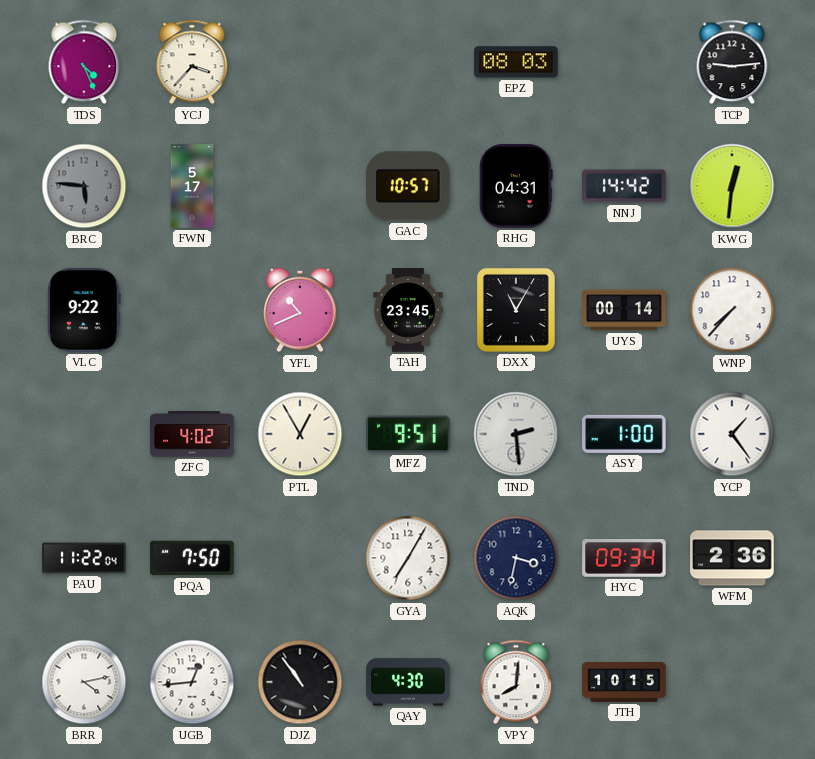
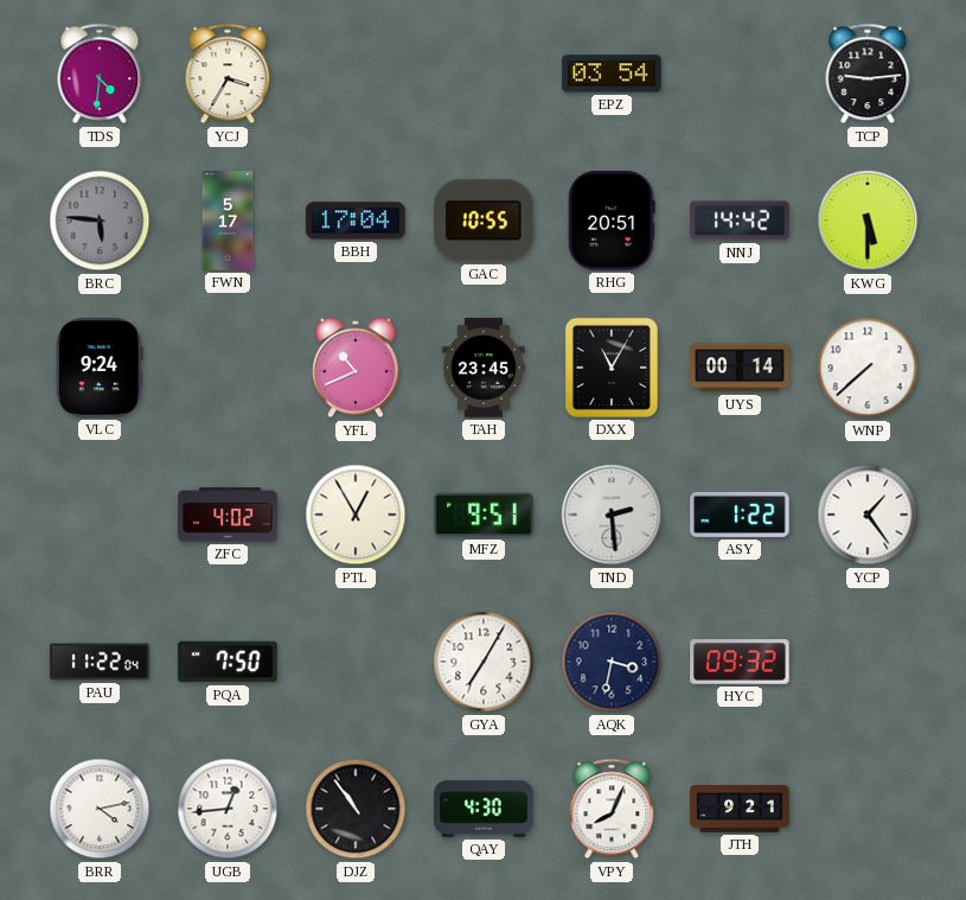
TDS: 4:26 -> 4:31
YCJ: 3:37 -> 3:35
EPZ: 08:03 -> 03:54
BBH: none -> 17:04
GAC: 10:57 -> 10:55
RHG: 04:31 -> 20:51
KWG: 12:31 -> 5:30
VLC: 9:22 -> 9:24
WNP: 7:37 -> 7:38
ASY: 1:00 -> 1:22
HYC: 09:34 -> 09:32
WFM: 2:36 -> none
VPY: 8:01 -> 8:04
JTH: 10:15 -> 9:21
